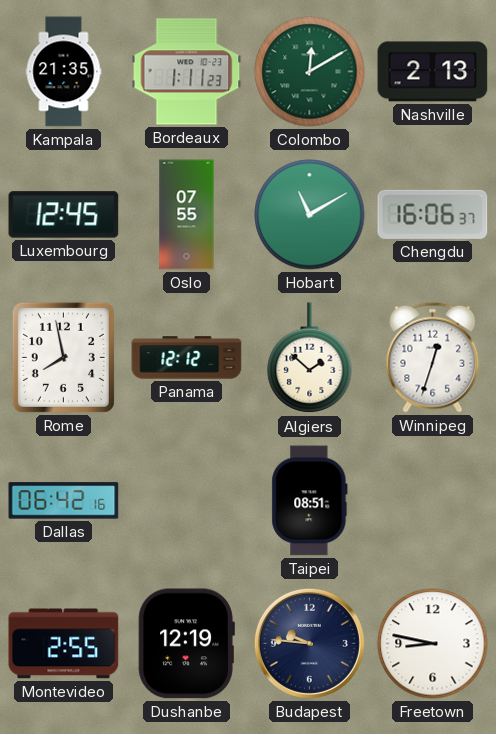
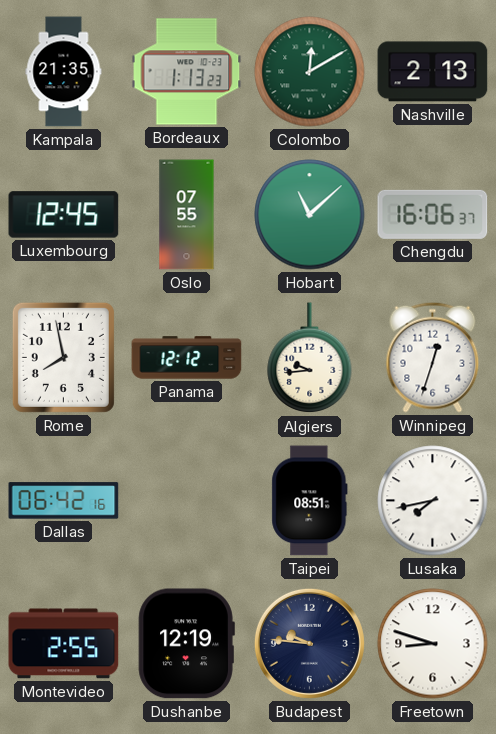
Bordeaux: 1:11 -> 1:13
Hobart: 11:10 -> 11:08
Algiers: 1:52 -> 9:44
Lusaka: none -> 7:43
Freetown: 8:47 -> 8:48
